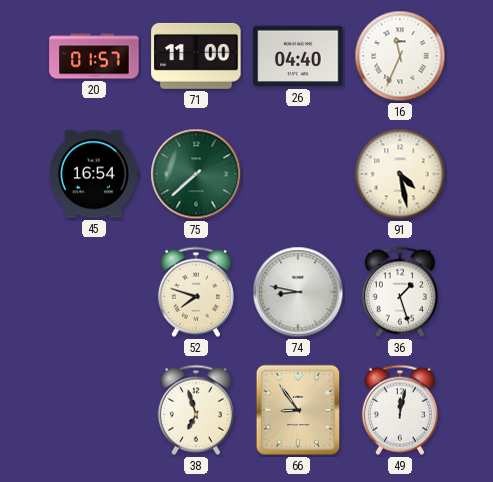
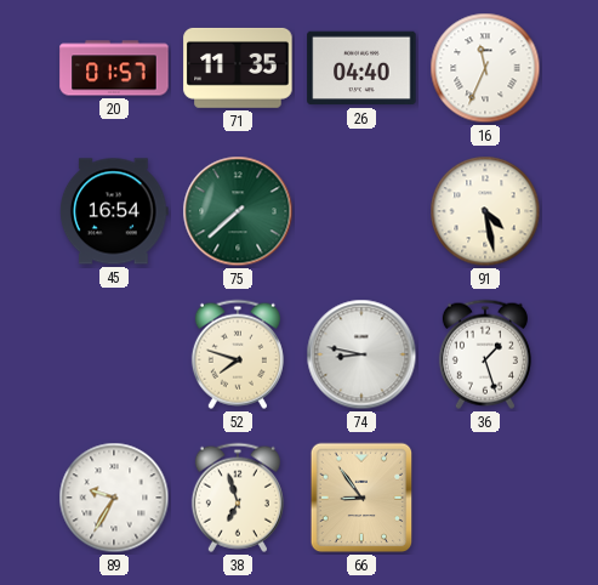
71: 11:00 -> 11:35
89: none -> 9:35
49: 12:02 -> none
